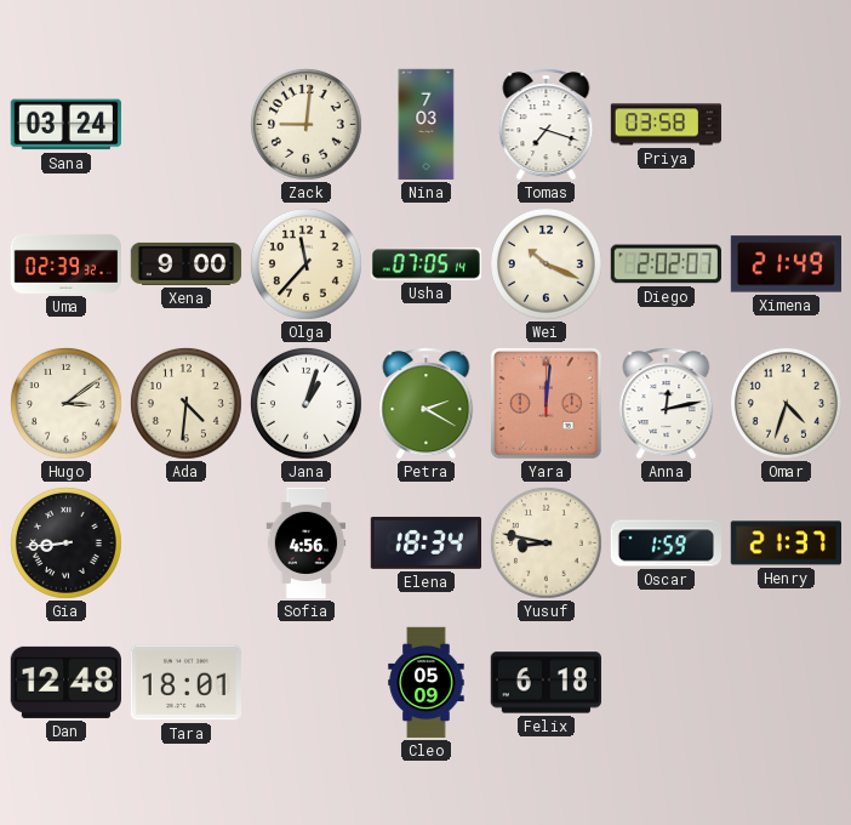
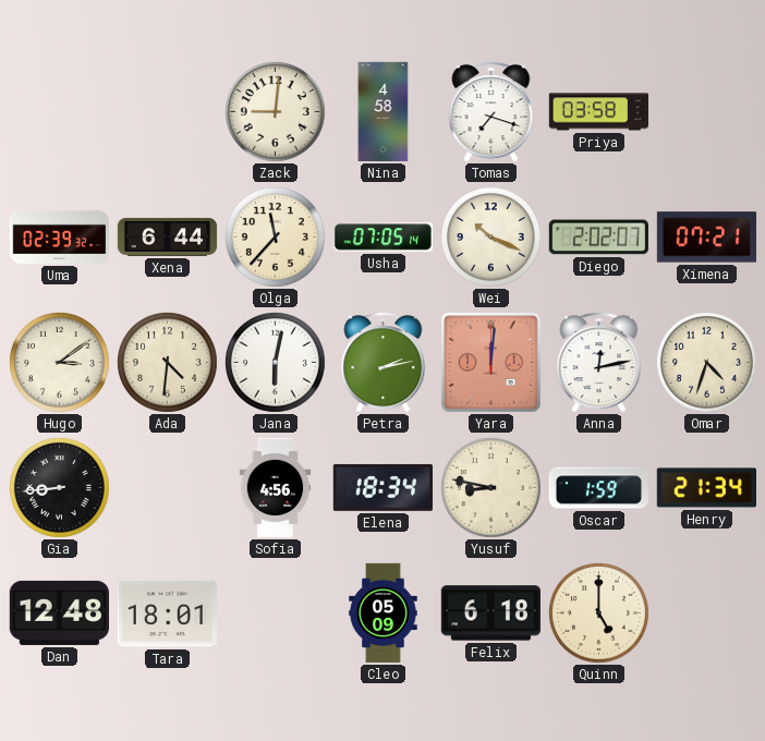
Sana: 03:24 -> none
Nina: 7:03 -> 4:58
Xena: 9:00 -> 6:44
Ximena: 21:49 -> 07:21
Jana: 1:03 -> 6:02
Petra: 2:20 -> 2:13
Henry: 21:37 -> 21:34
Quinn: none -> 5:00
